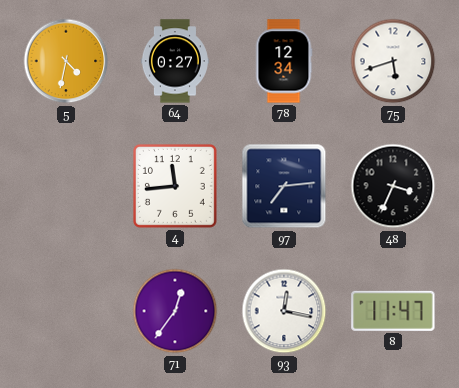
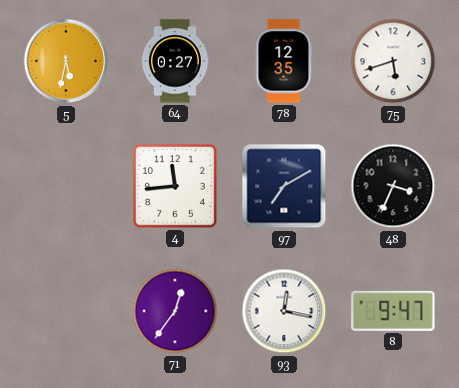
5: 4:32 -> 5:32
78: 12:34 -> 12:35
97: 7:14 -> 7:10
8: 11:47 -> 9:47
